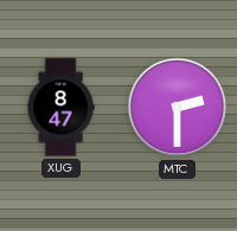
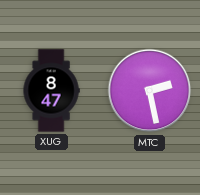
MTC: 2:30 -> 2:28
